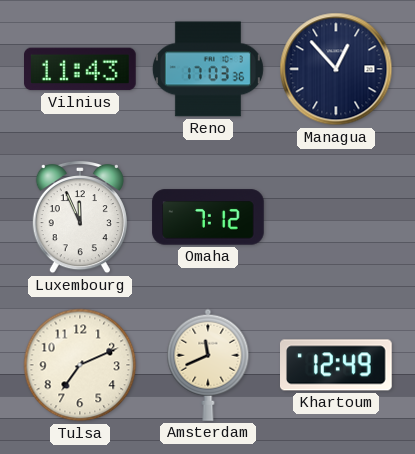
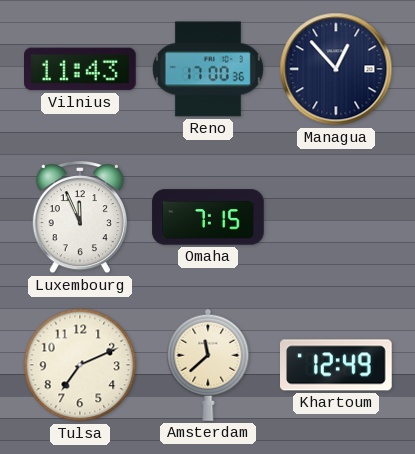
Reno: 17:03 -> 17:00
Omaha: 7:12 -> 7:15
Amsterdam: 11:41 -> 11:38
